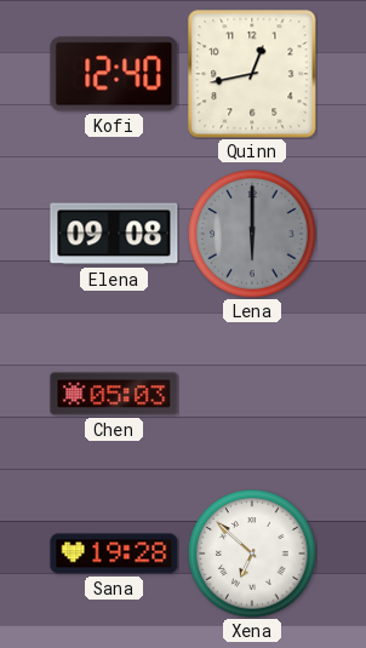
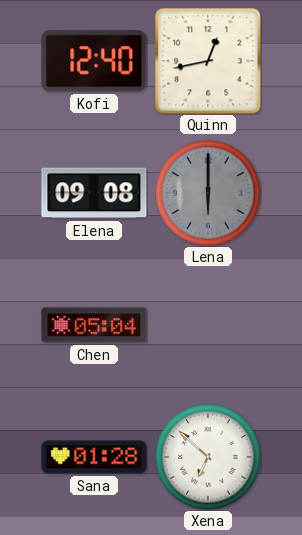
Chen: 05:03 -> 05:04
Sana: 19:28 -> 01:28
